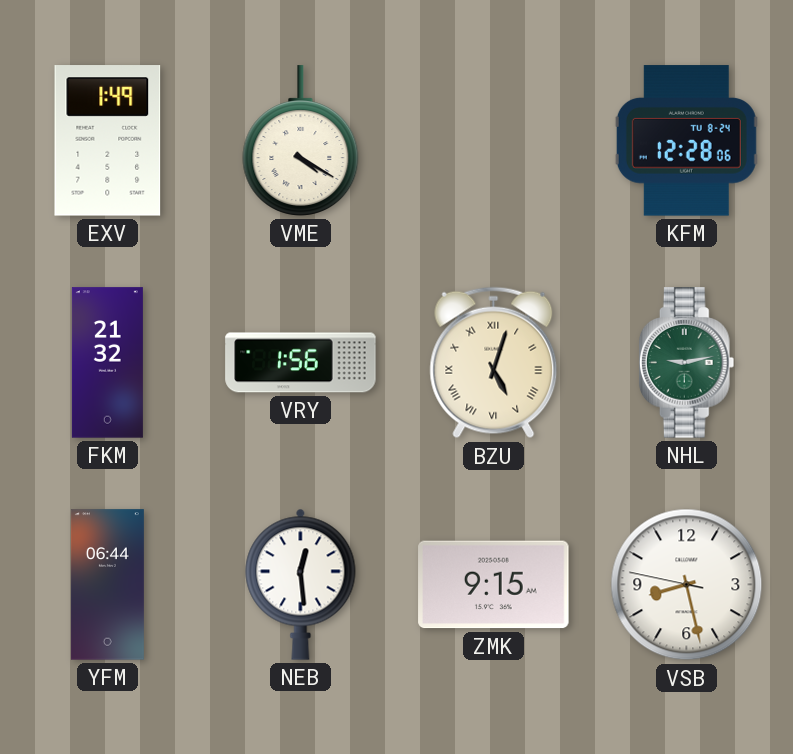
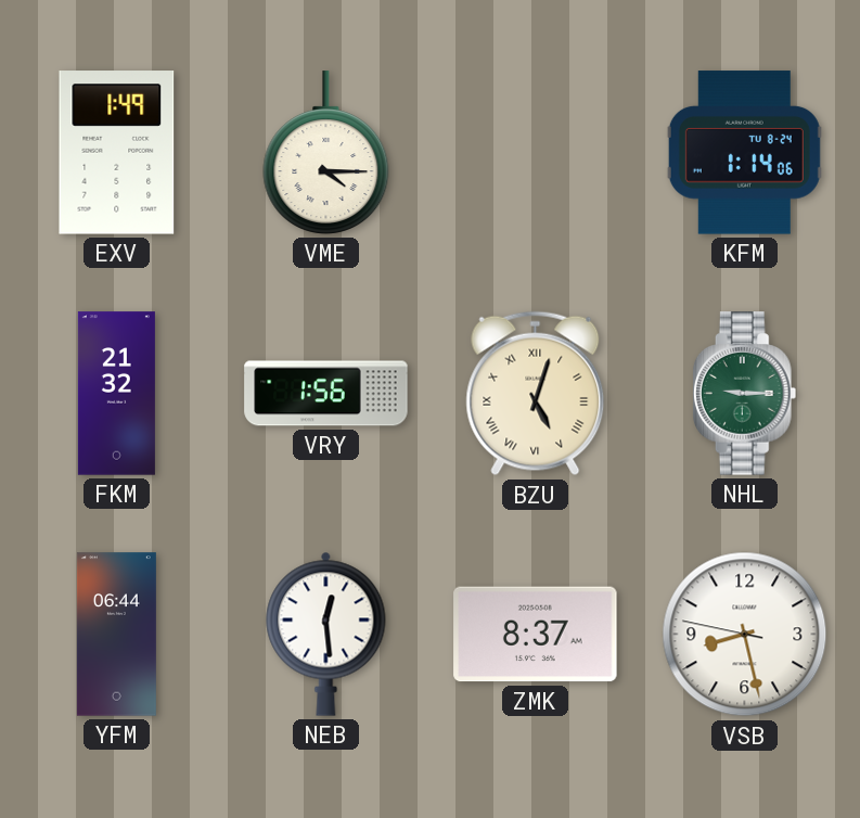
VME: 4:20 -> 4:15
KFM: 12:28 -> 1:14
NHL: 9:13 -> 9:15
ZMK: 9:15 -> 8:37
